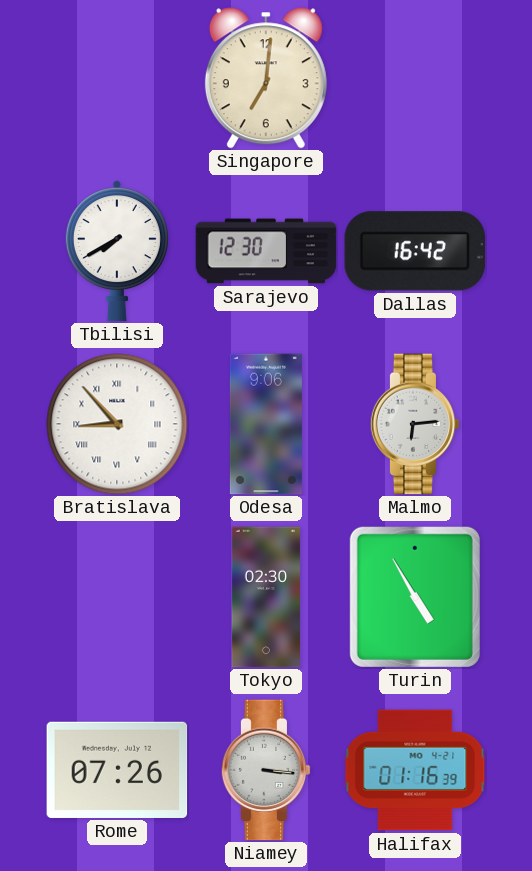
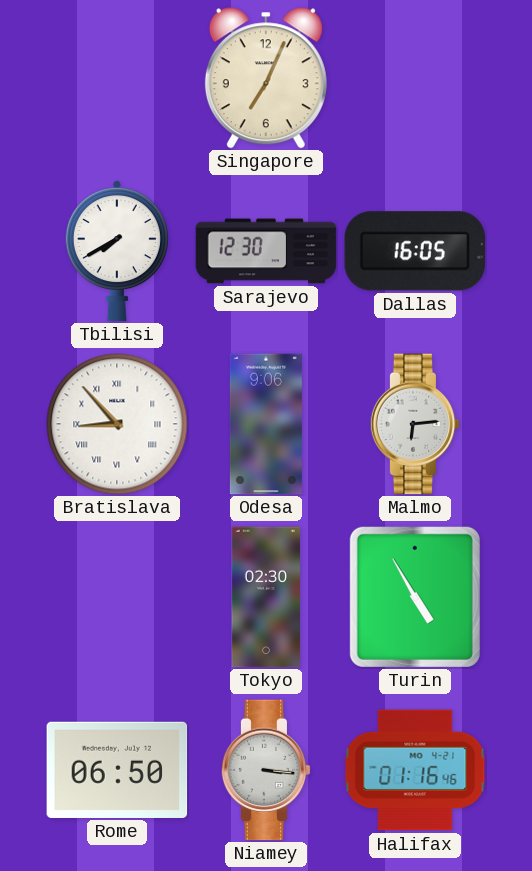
Singapore: 7:01 -> 7:04
Dallas: 16:42 -> 16:05
Rome: 07:26 -> 06:50
Halifax: 01:16:39 -> 01:16:46
